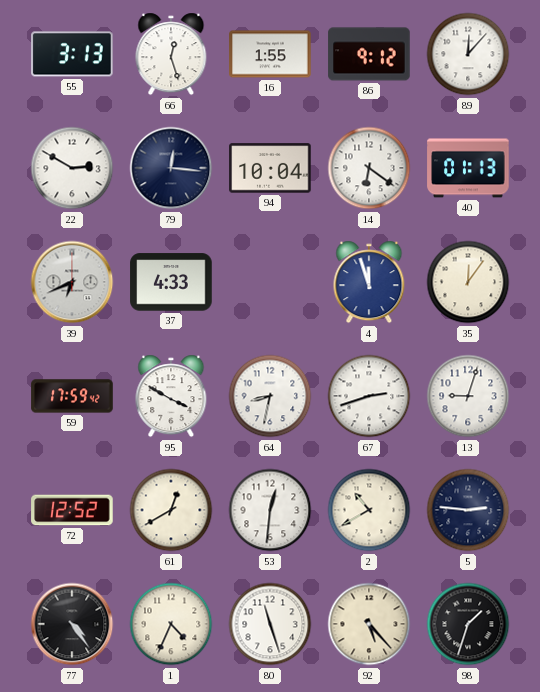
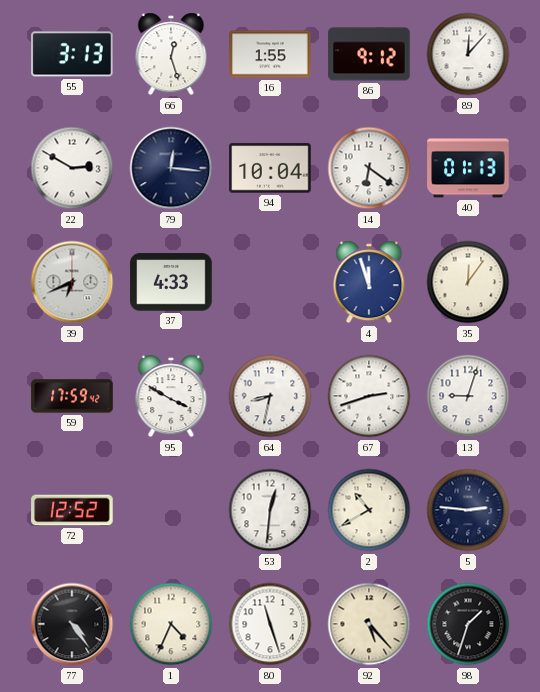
61: 12:40 -> none
